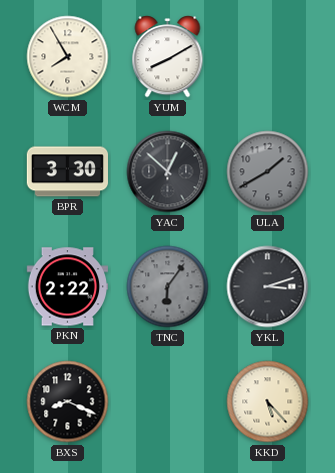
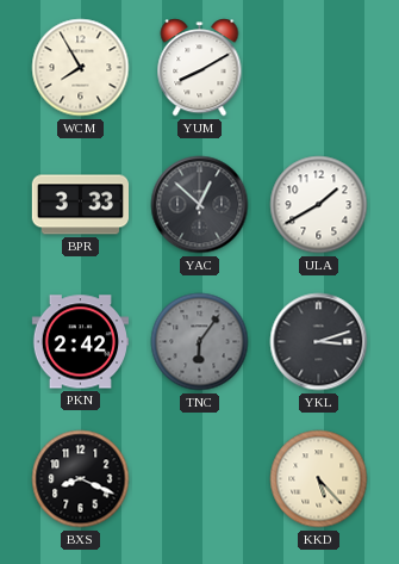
BPR: 3:30 -> 3:33
ULA dial: grey -> white
PKN: 2:22 -> 2:42
